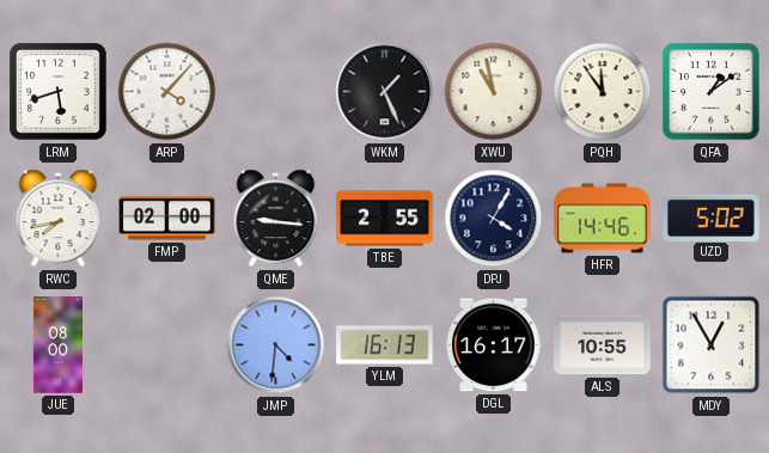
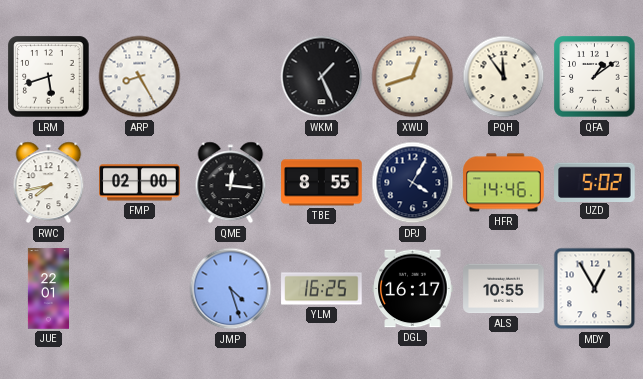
ARP: 4:07 -> 8:25
XWU: 10:58 -> 12:42
QME: 9:16 -> 12:16
TBE: 2:55 -> 8:55
JUE: 08:00 -> 22:01
JMP: 4:31 -> 4:27
YLM: 16:13 -> 16:25
